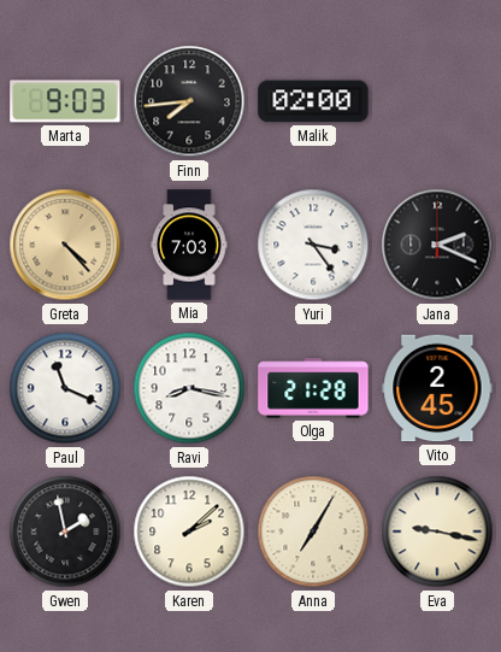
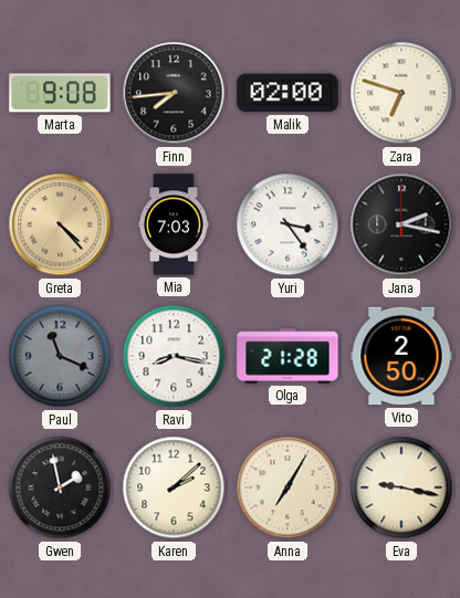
Marta: 9:03 -> 9:08
Zara: none -> 6:48
Jana: 2:19 -> 2:17
Paul dial: white -> grey
Vito: 2:45 -> 2:50
